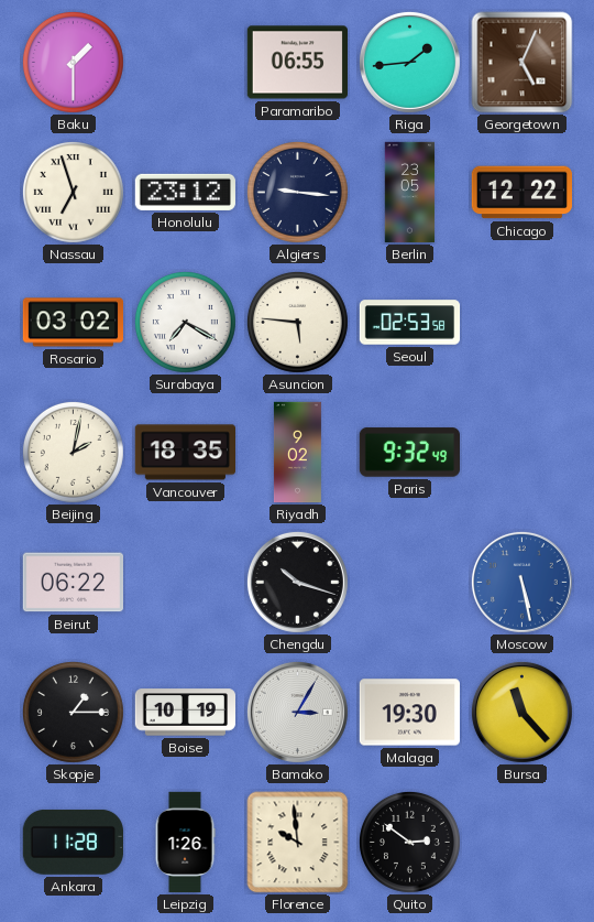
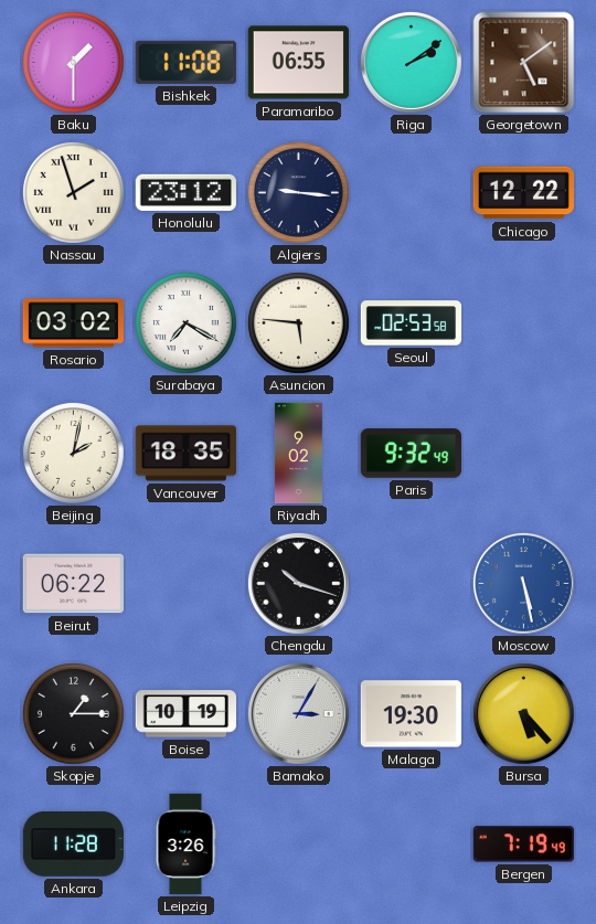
Bishkek: none -> 11:08
Riga: 1:44 -> 2:09
Georgetown: 5:04 -> 5:09
Nassau: 6:57 -> 1:57
Berlin: 23:05 -> none
Bursa: 11:23 -> 5:23
Leipzig: 1:26 -> 3:26
Florence: 9:59 -> none
Quito: 2:51 -> none
Bergen: none -> 7:19
